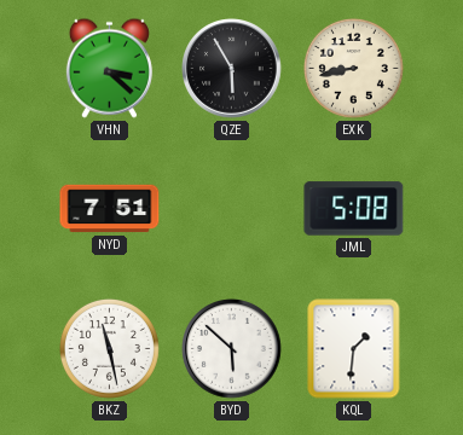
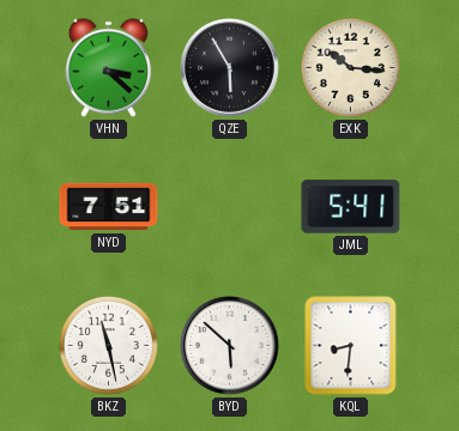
EXK: 8:43 -> 10:16
JML: 5:08 -> 5:41
KQL: 1:31 -> 8:31
